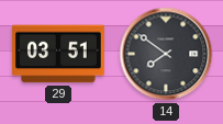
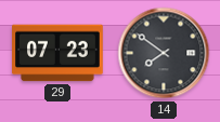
29: 03:51 -> 07:23
